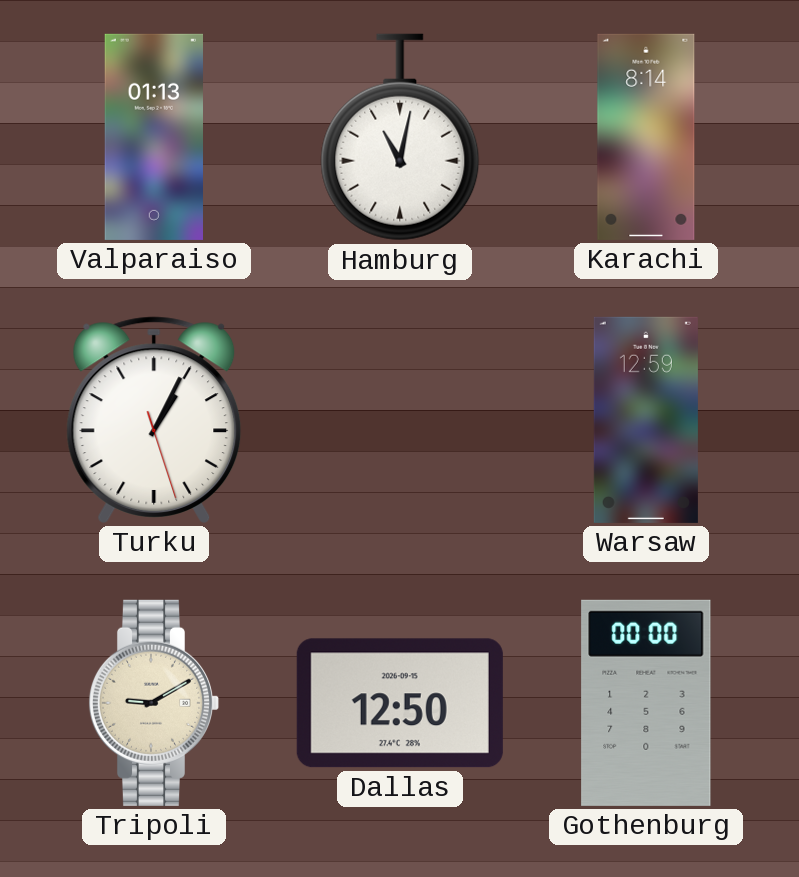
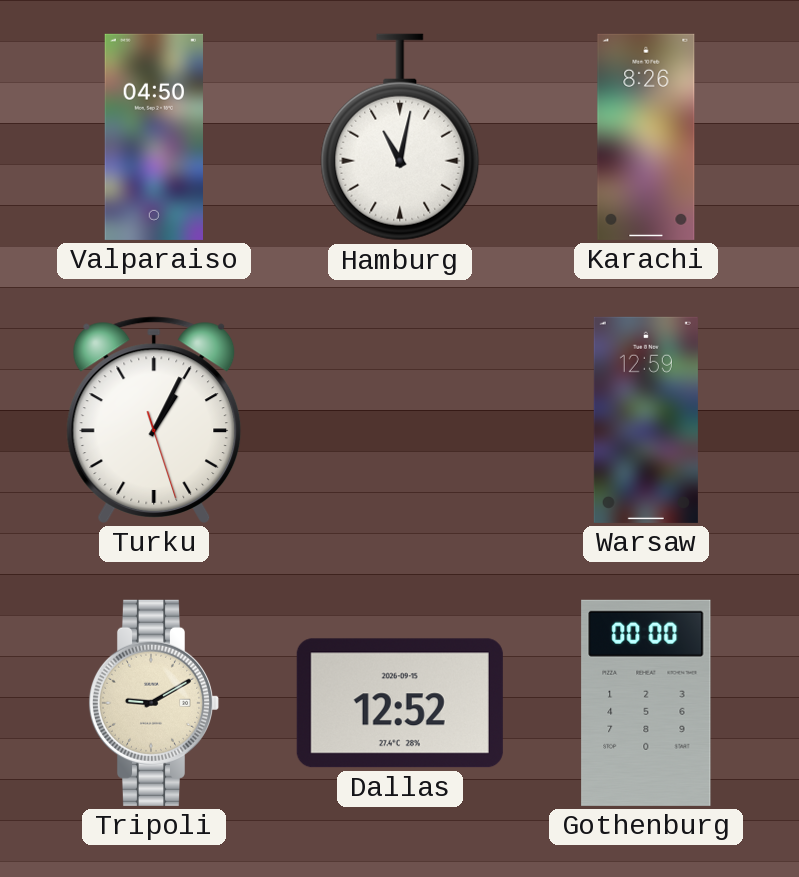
Valparaiso: 01:13 -> 04:50
Karachi: 8:14 -> 8:26
Dallas: 12:50 -> 12:52
